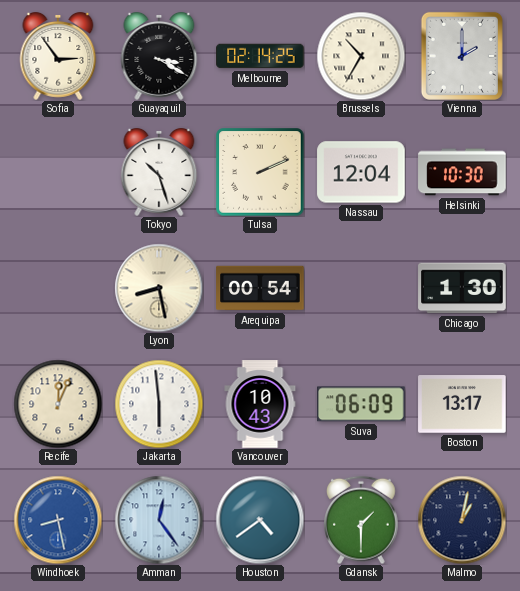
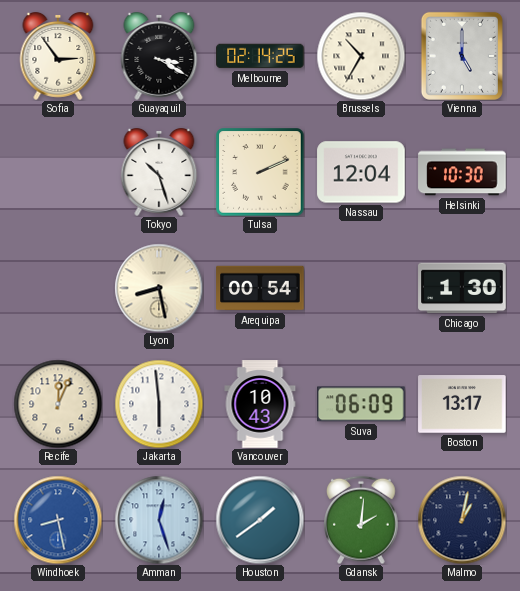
Vienna: 2:00 -> 5:00
Amman: 12:24 -> 12:27
Houston: 4:39 -> 1:39
Gdansk: 1:30 -> 2:01
